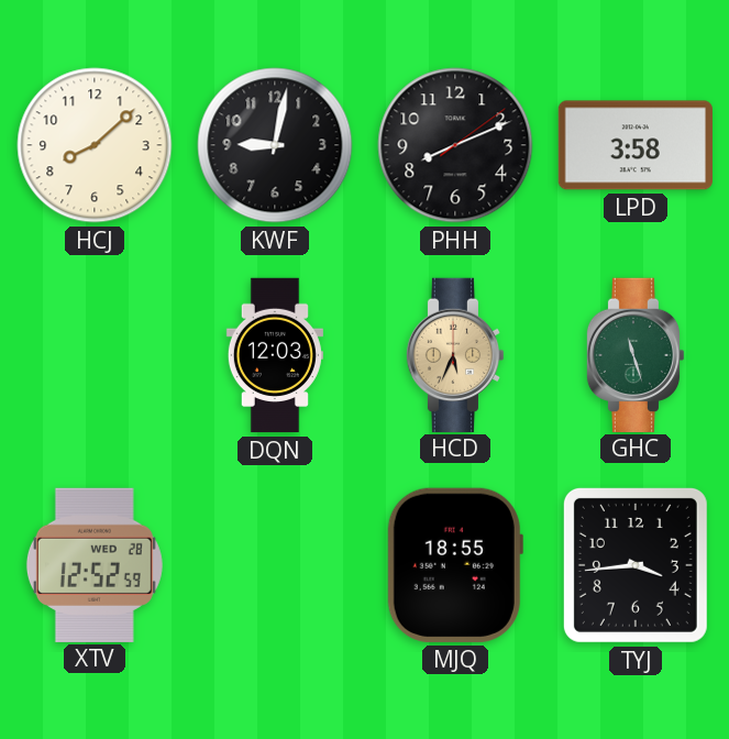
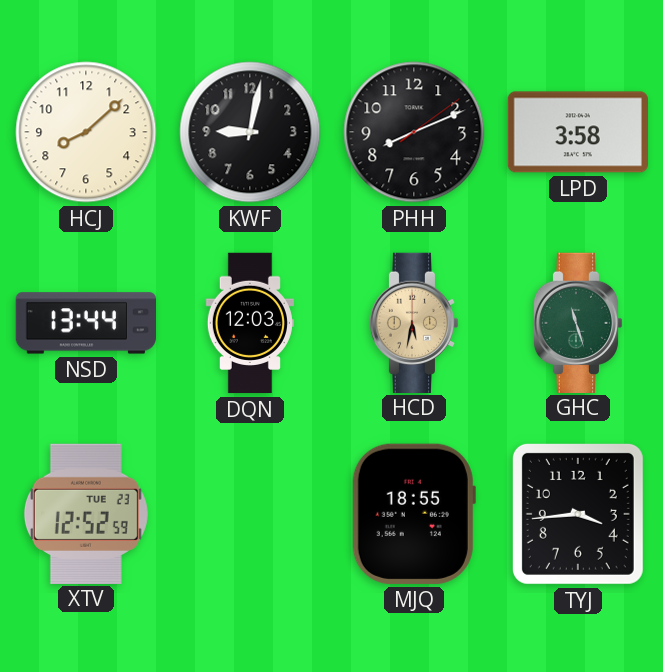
NSD: none -> 13:44
HCD: 5:34 -> 5:32
XTV date: WED 28 -> TUE 23
